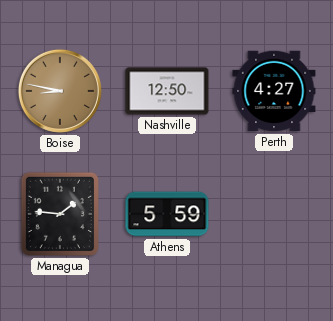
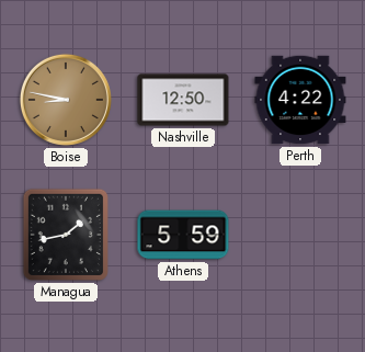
Perth: 4:27 -> 4:22
Managua: 1:46 -> 1:43
